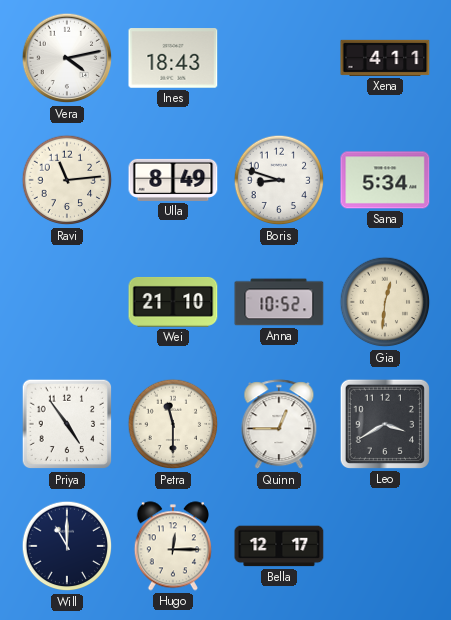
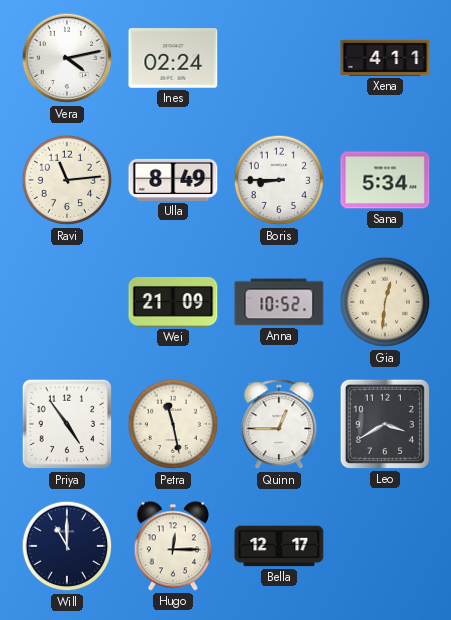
Ines: 18:43 -> 02:24
Boris: 8:48 -> 8:45
Wei: 21:10 -> 21:09
Petra: 11:30 -> 11:28
